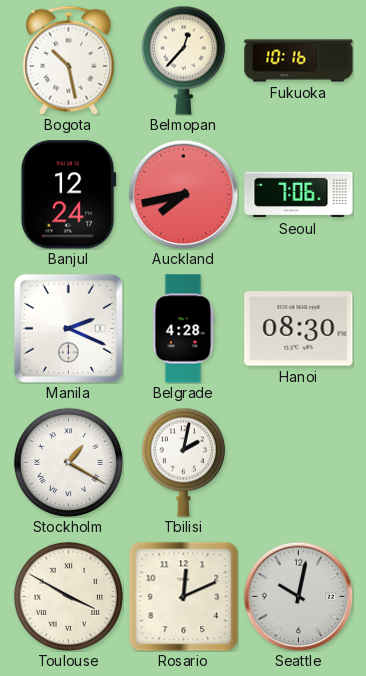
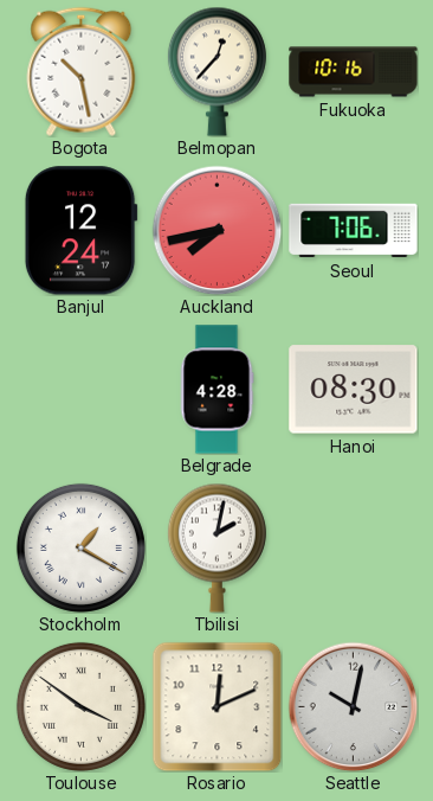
Manila: 2:19 -> none
Toulouse: 3:50 -> 3:51
